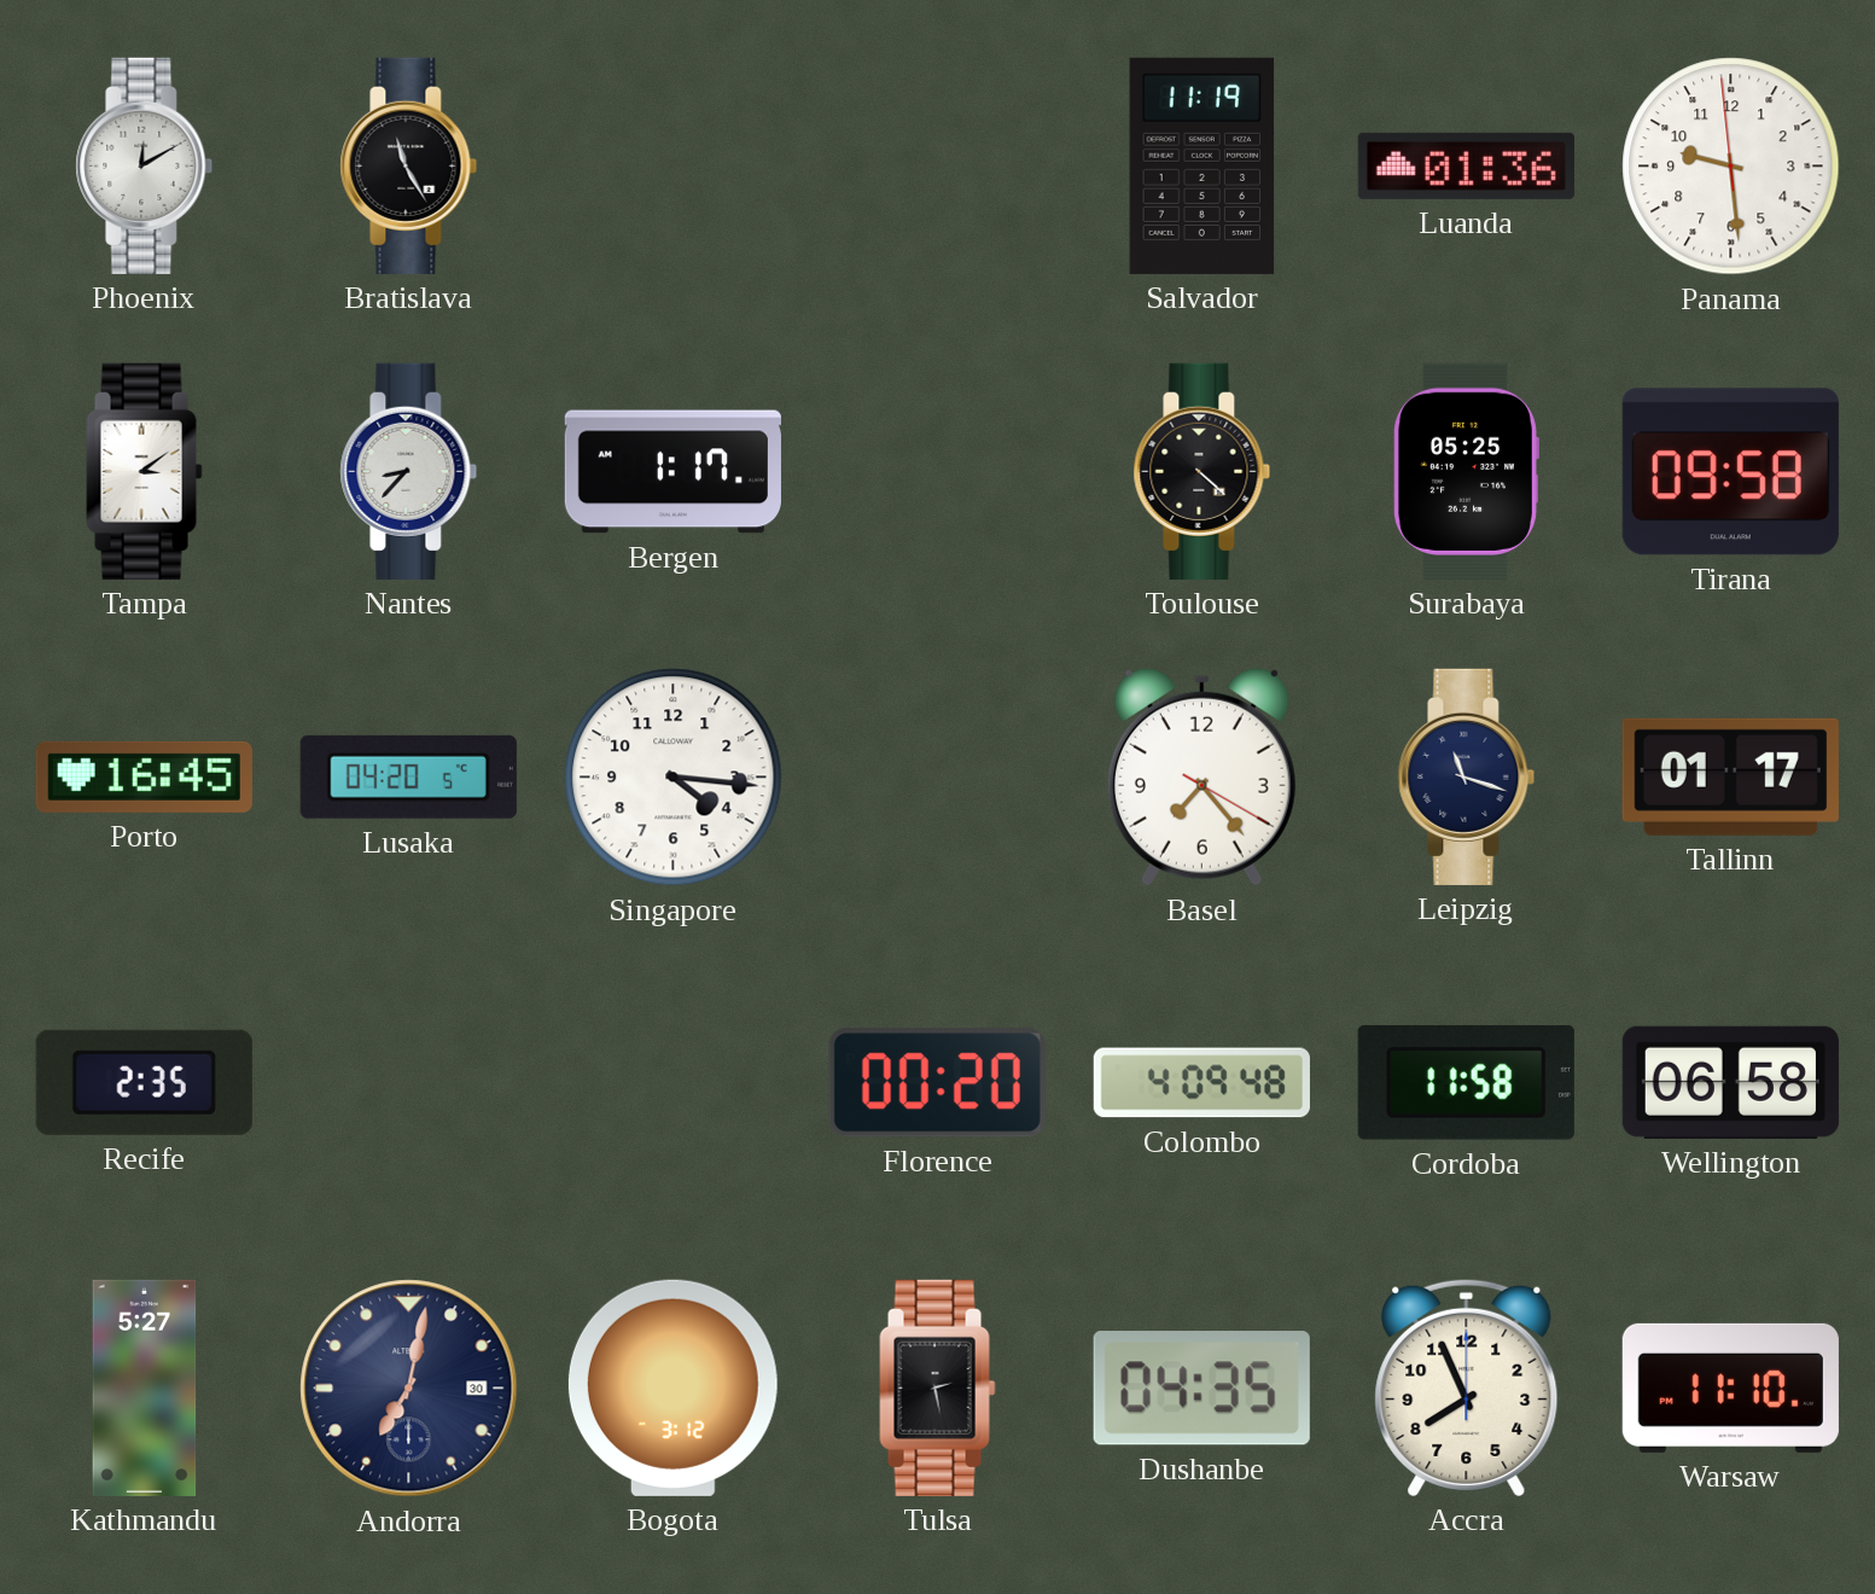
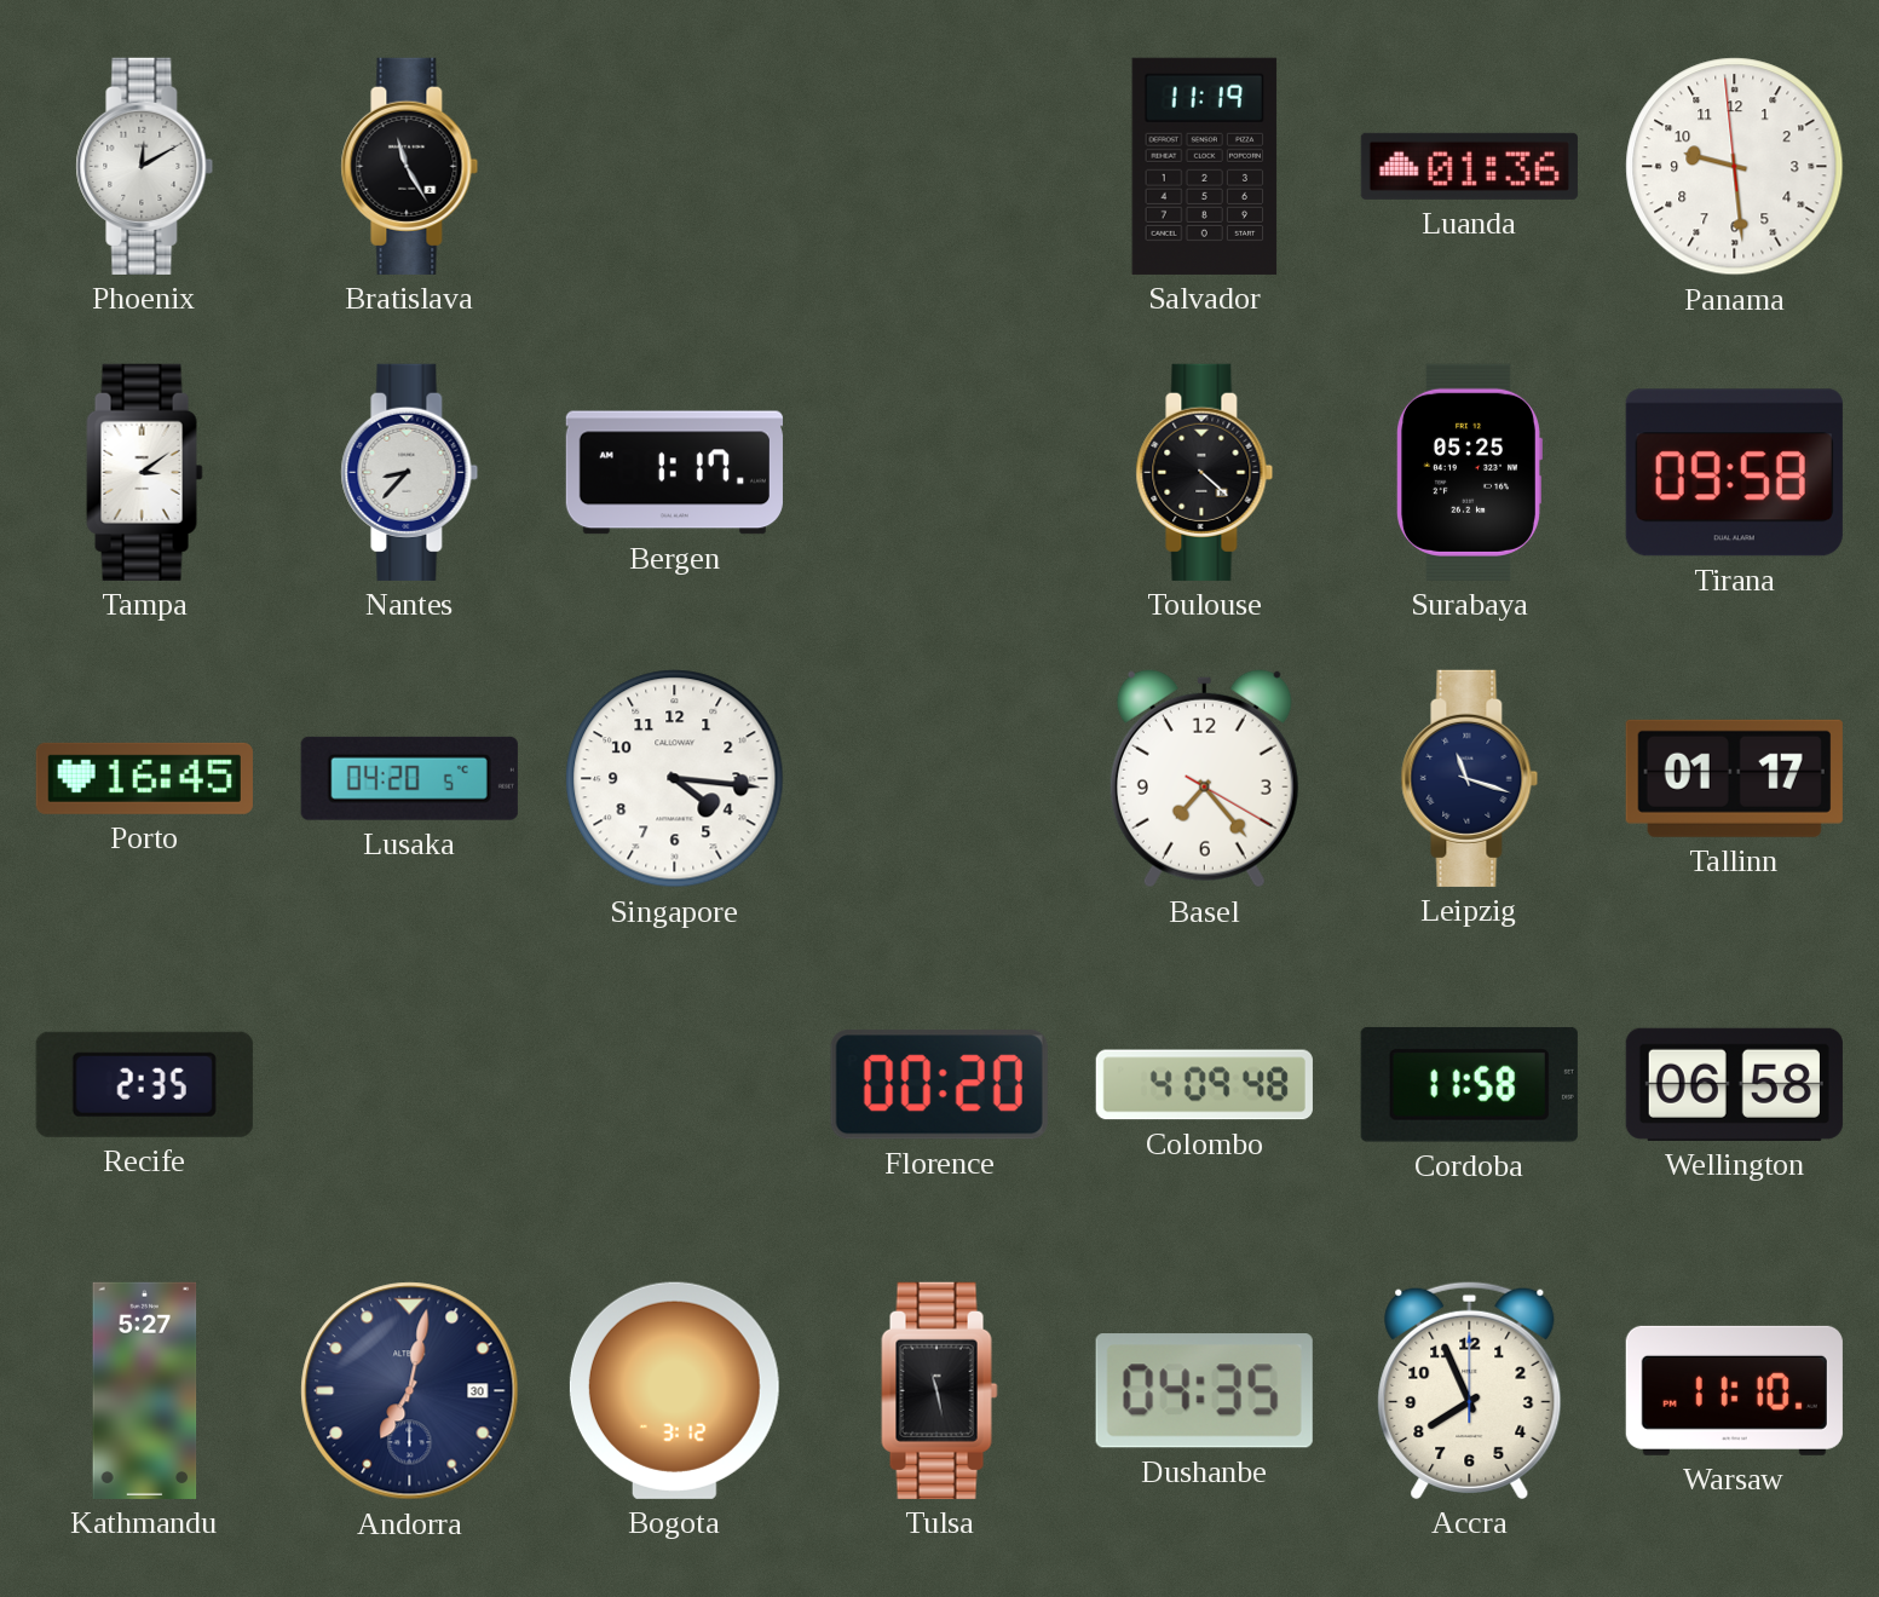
Tulsa: 2:28 -> 11:28
